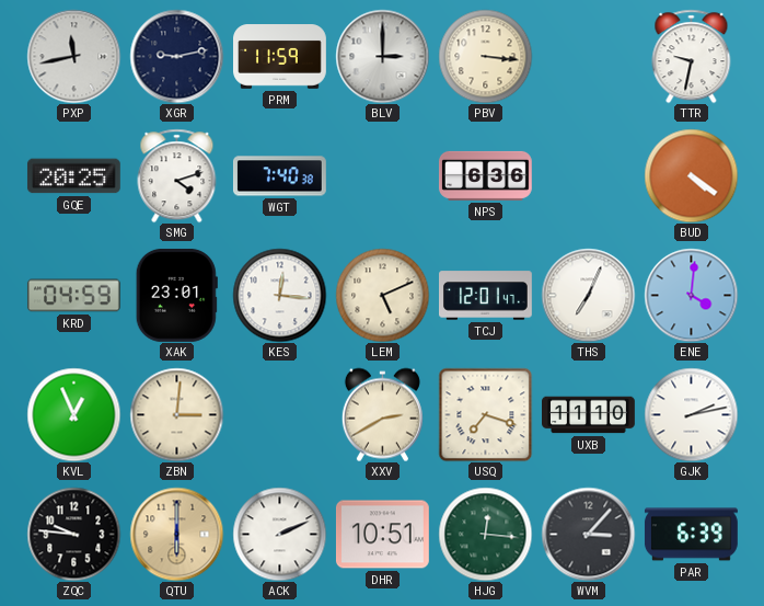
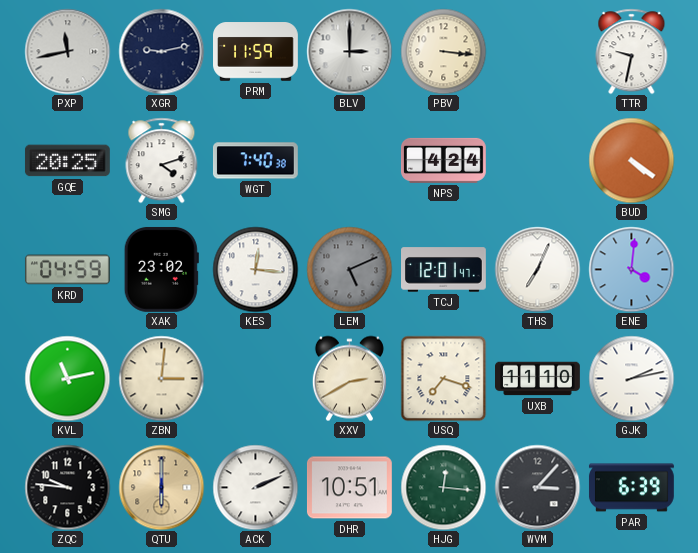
NPS: 6:36 -> 4:24
XAK: 23:01 -> 23:02
LEM dial: cream -> grey
KVL: 12:56 -> 11:13
